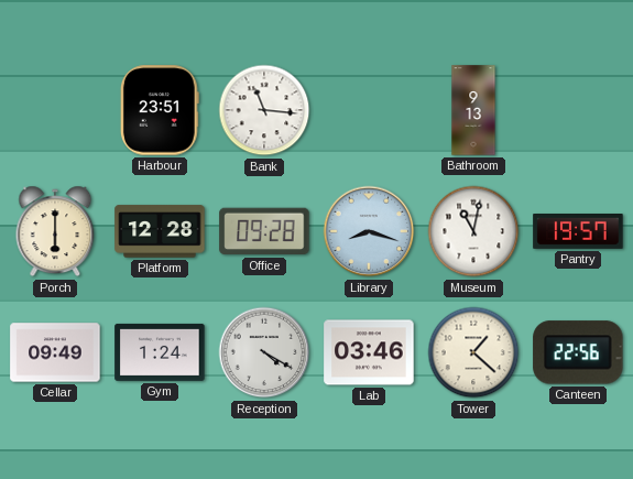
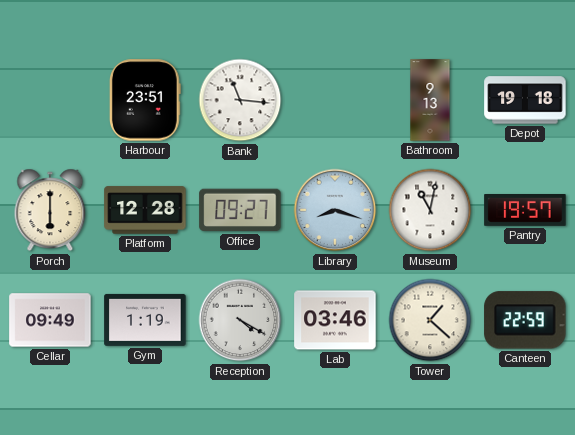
Depot: none -> 19:18
Office: 09:28 -> 09:27
Gym: 1:24 -> 1:19
Canteen: 22:56 -> 22:59
